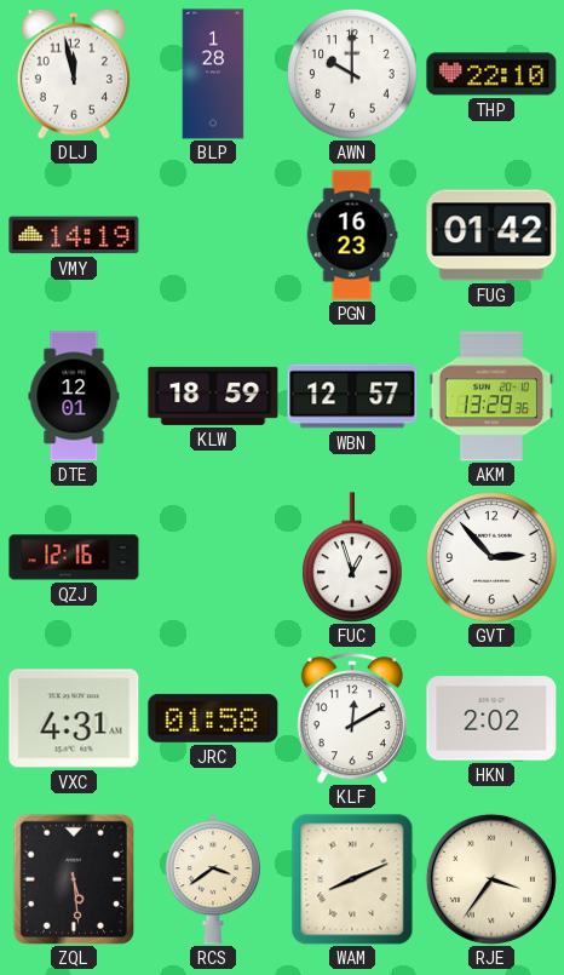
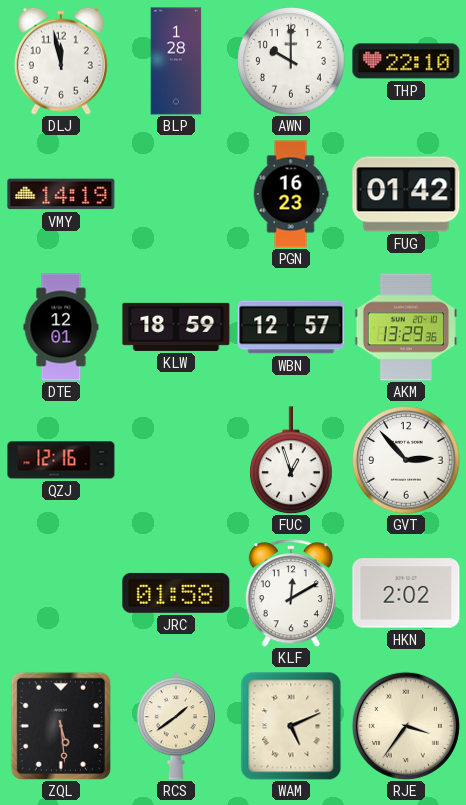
VXC: 4:31 -> none
RCS: 3:39 -> 1:39
WAM: 8:11 -> 5:11
